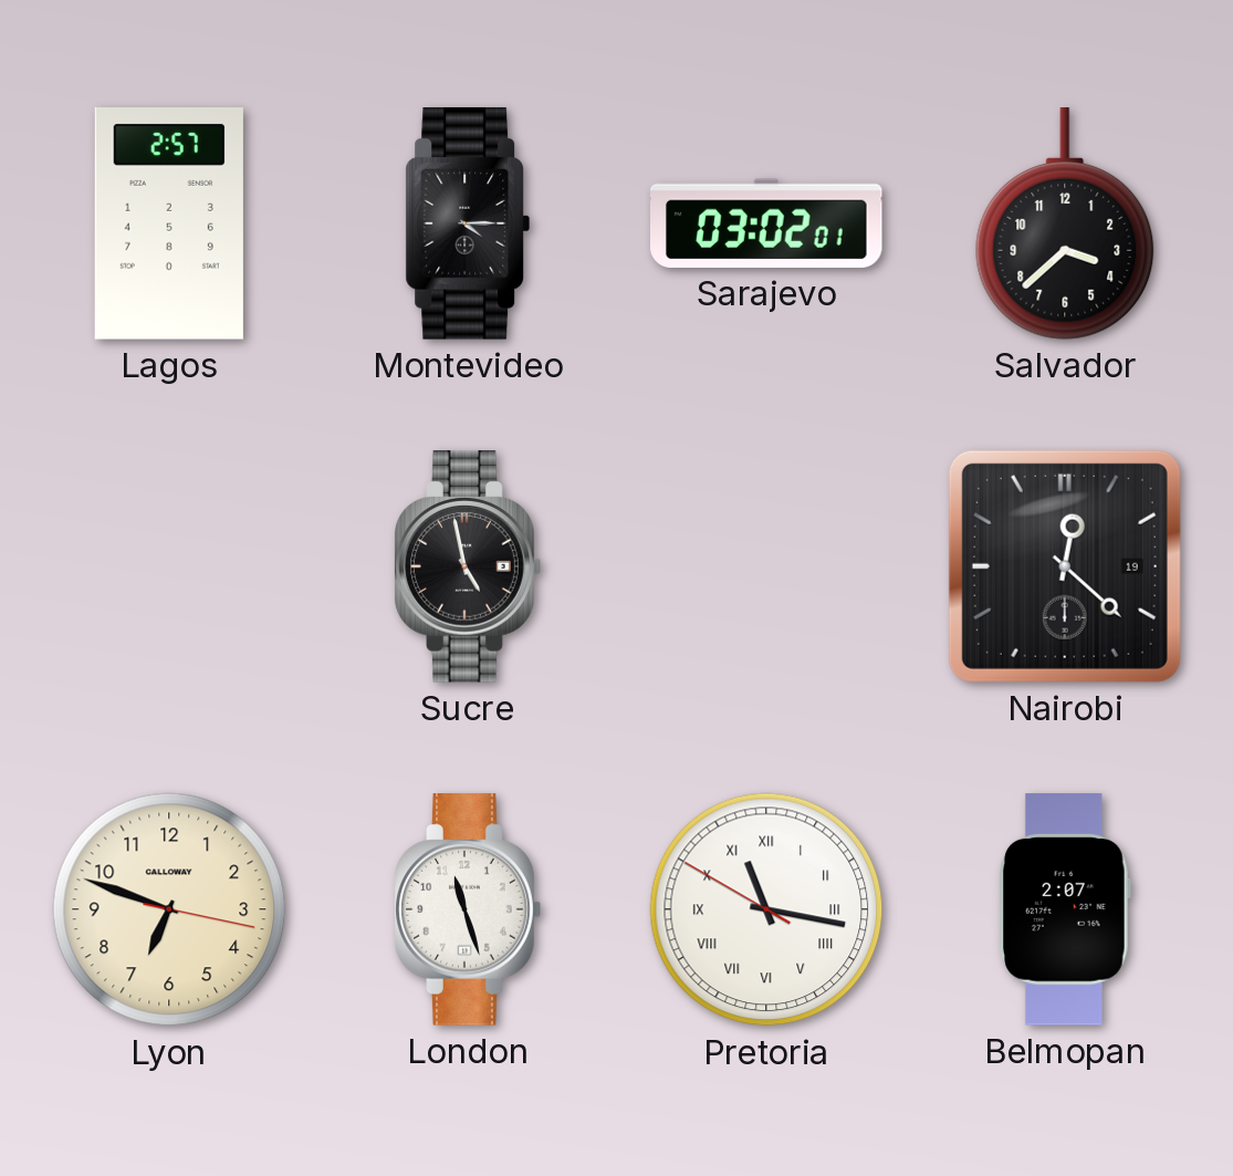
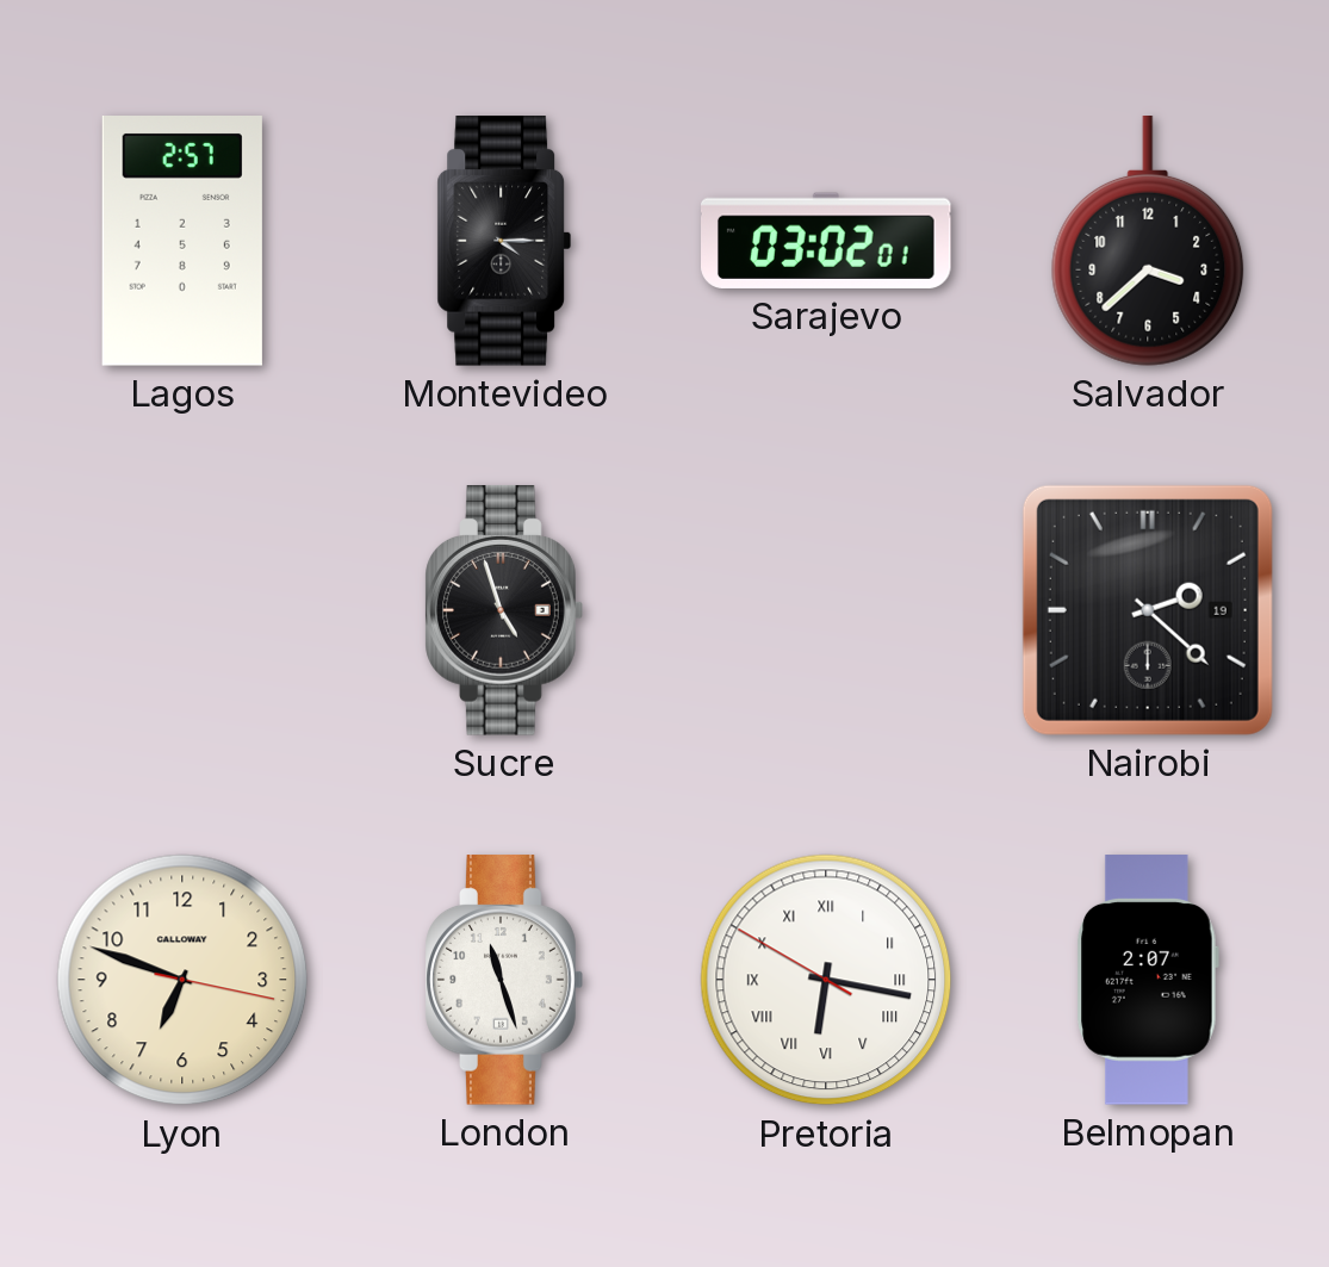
Sucre: 4:58 -> 4:57
Nairobi: 12:22 -> 2:22
Pretoria: 11:16 -> 6:16
